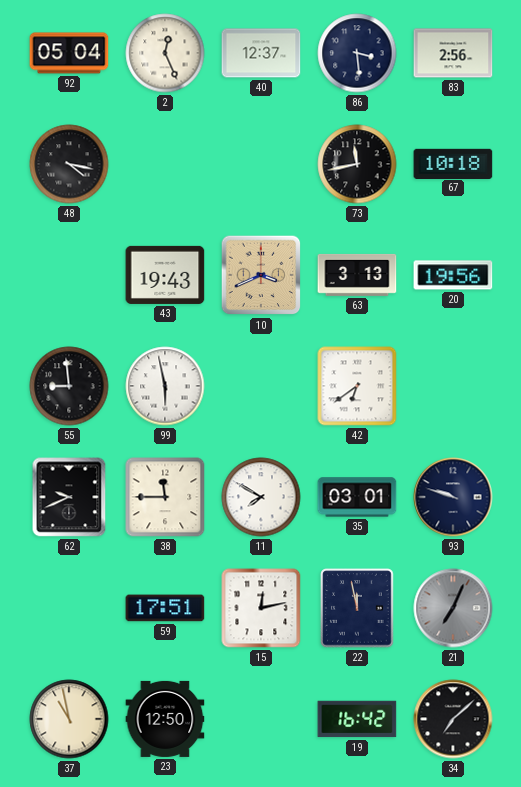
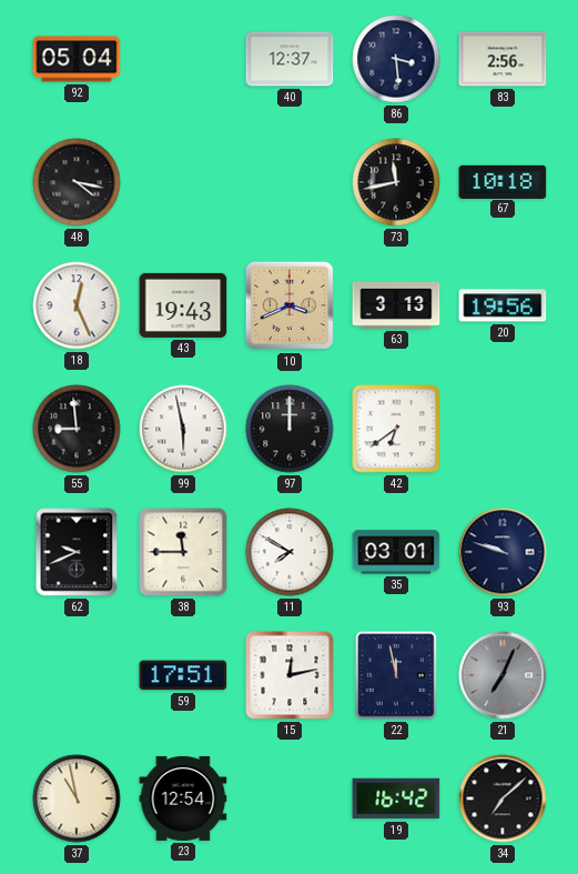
2: 12:26 -> none
18: none -> 12:26
97: none -> 12:00
23: 12:50 -> 12:54
